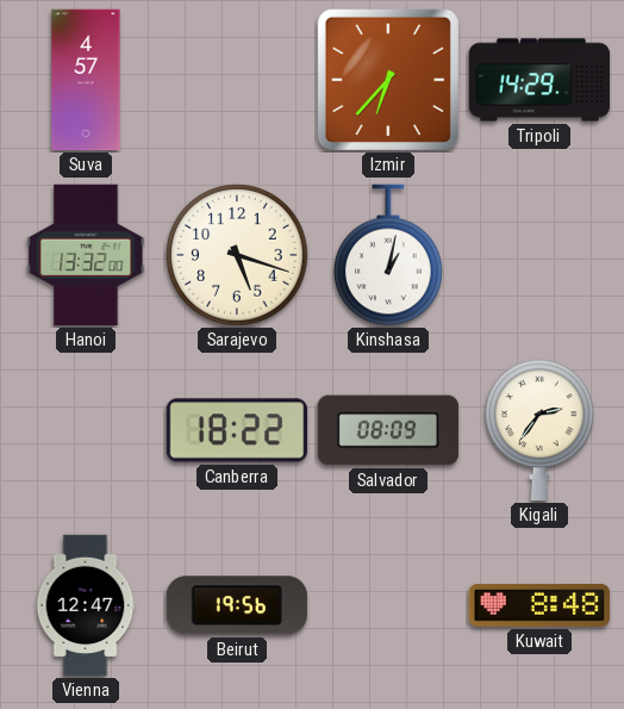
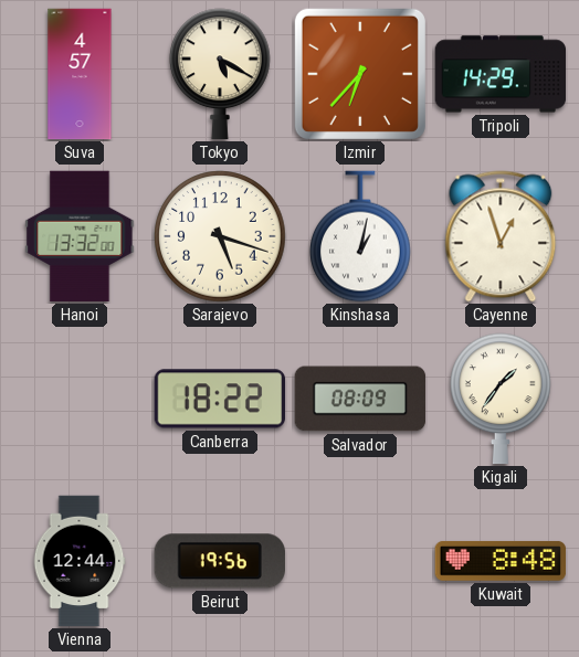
Tokyo: none -> 5:20
Cayenne: none -> 12:57
Kigali: 2:36 -> 1:36
Vienna: 12:47 -> 12:44
